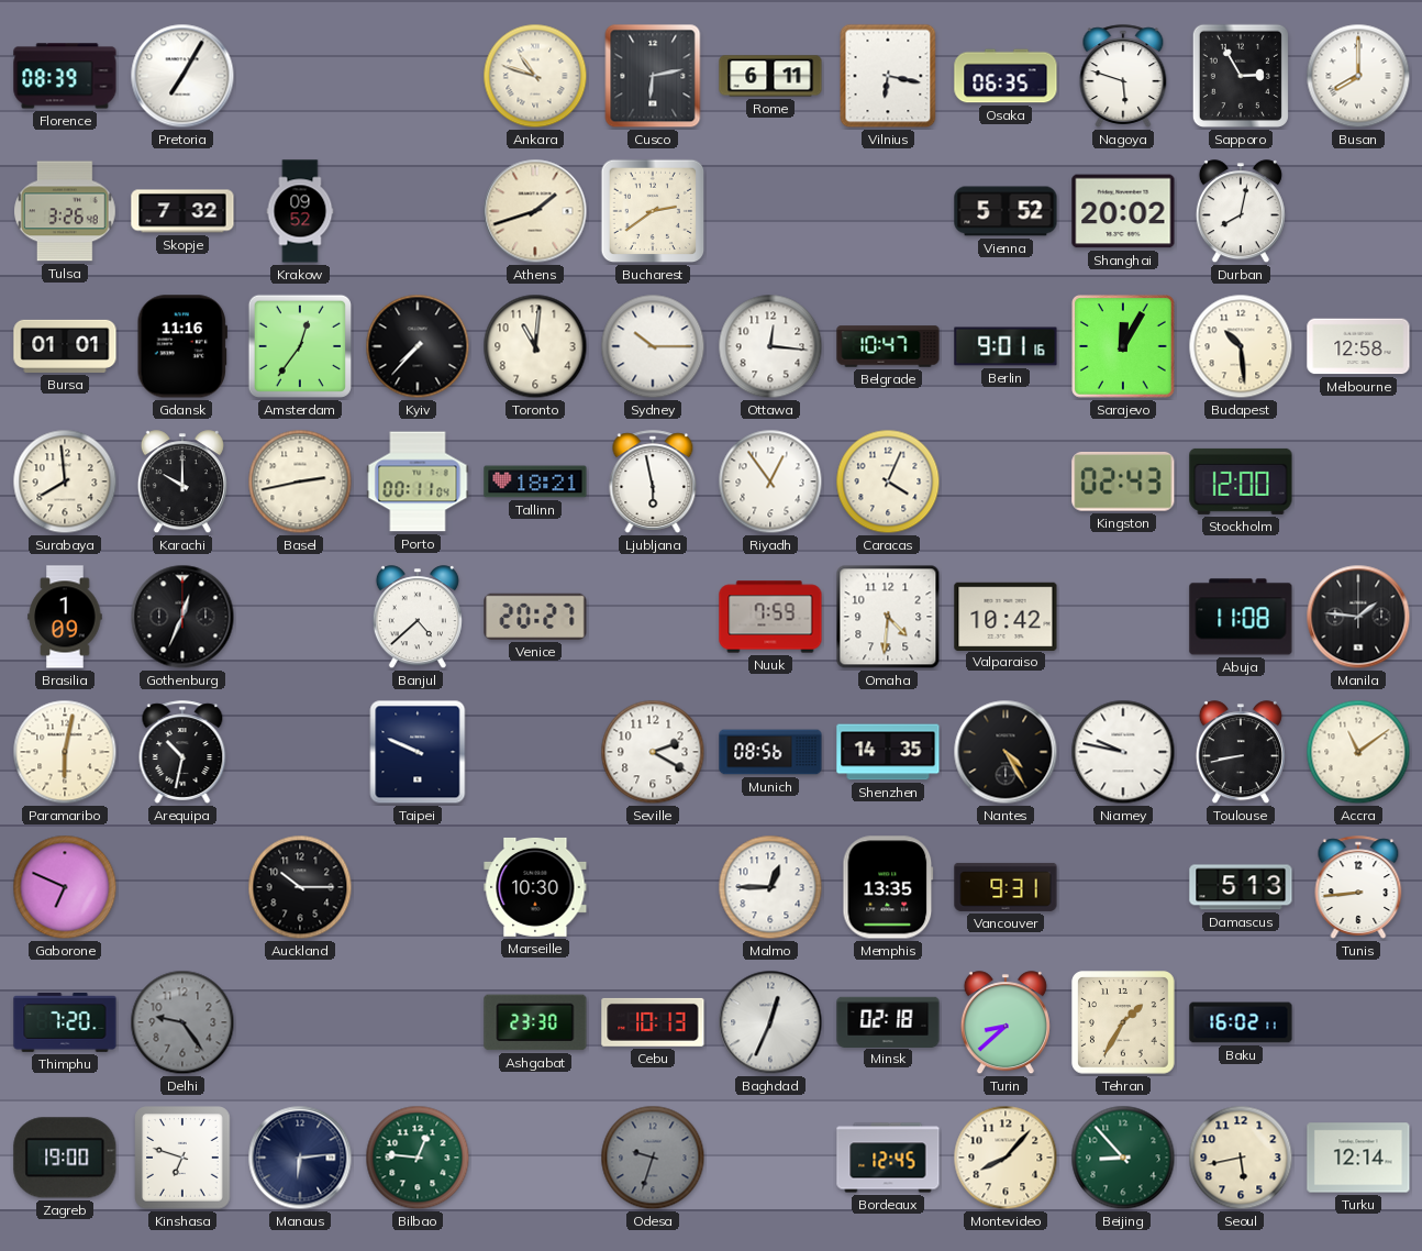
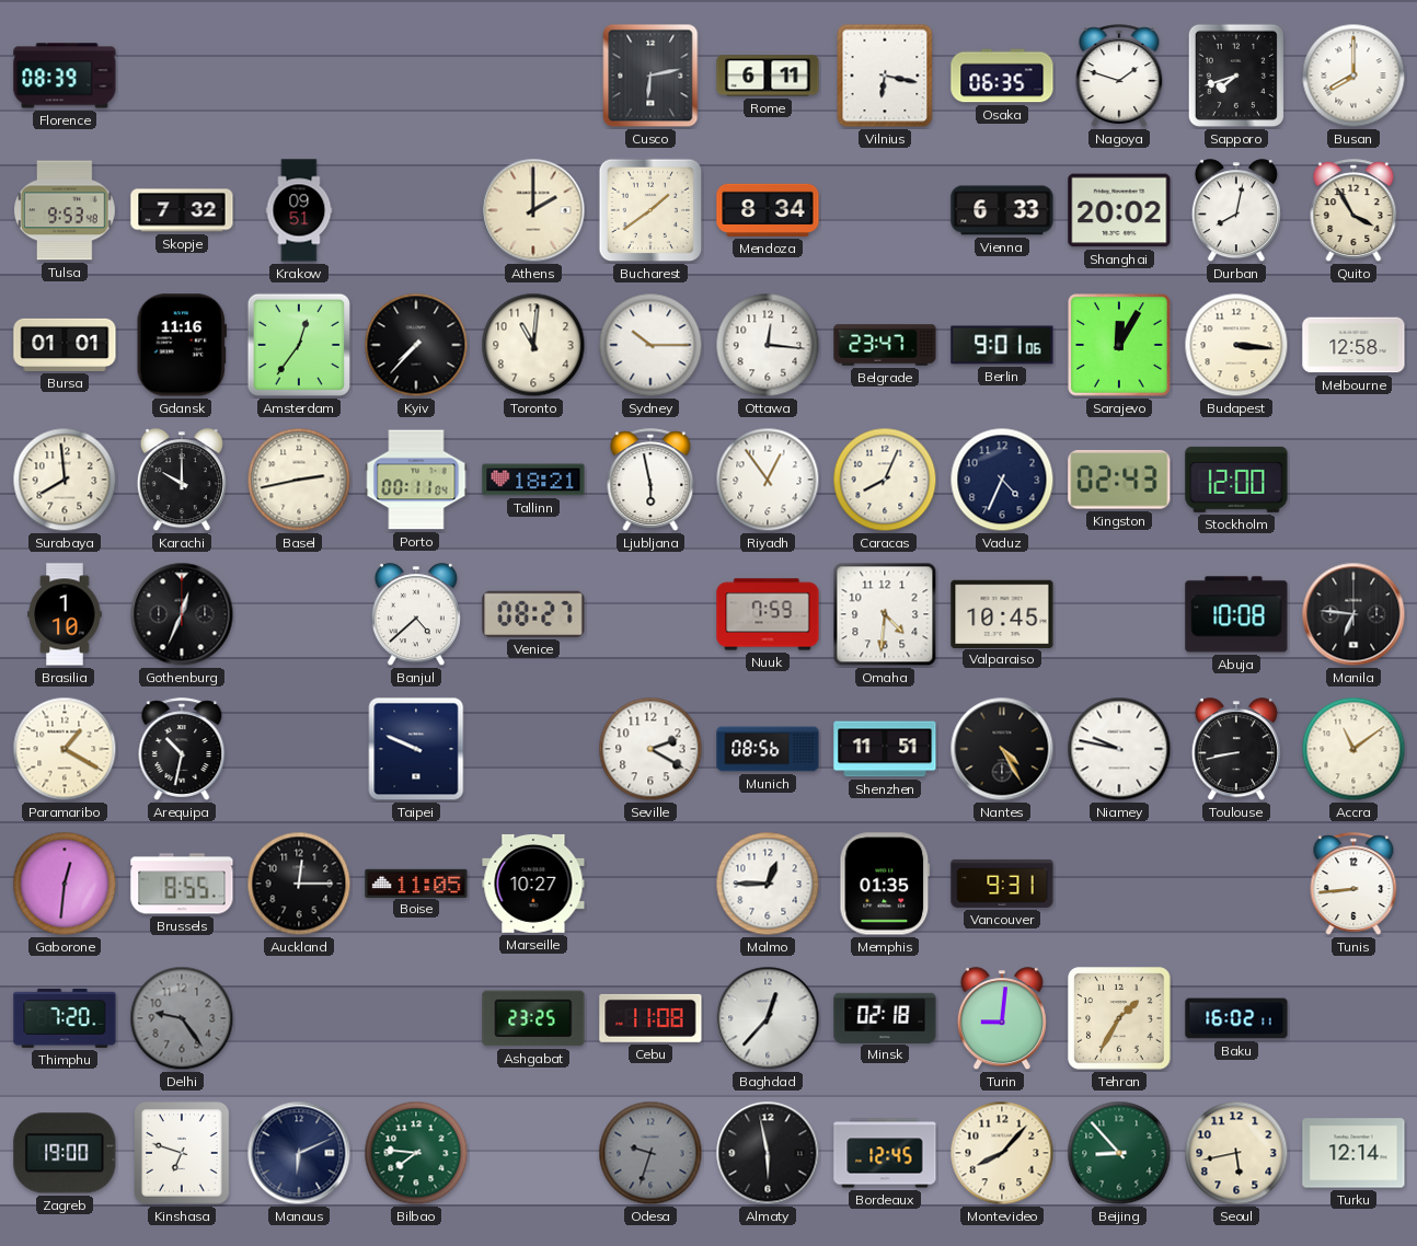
Pretoria: 7:05 -> none
Ankara: 10:48 -> none
Nagoya: 5:48 -> 1:48
Sapporo: 2:55 -> 7:42
Tulsa: 3:26 -> 9:53
Krakow: 09:52 -> 09:51
Athens: 1:42 -> 2:00
Bucharest: 2:39 -> 1:39
Mendoza: none -> 8:34
Vienna: 5:52 -> 6:33
Quito: none -> 3:55
Belgrade: 10:47 -> 23:47
Berlin: 9:01:16 -> 9:01:06
Budapest: 10:29 -> 3:16
Caracas: 4:04 -> 8:04
Vaduz: none -> 4:34
Brasilia: 1:09 -> 1:10
Venice: 20:27 -> 08:27
Valparaiso: 10:42 -> 10:45
Abuja: 11:08 -> 10:08
Manila: 1:46 -> 6:46
Paramaribo: 6:02 -> 1:20
Shenzhen: 14:35 -> 11:51
Gaborone: 6:49 -> 12:31
Brussels: none -> 8:55
Auckland: 10:15 -> 12:15
Boise: none -> 11:05
Marseille: 10:30 -> 10:27
Memphis: 13:35 -> 01:35
Damascus: 5:13 -> none
Ashgabat: 23:30 -> 23:25
Cebu: 10:13 -> 11:08
Baghdad: 12:34 -> 12:37
Turin: 8:38 -> 9:01
Manaus: 6:14 -> 6:11
Bilbao: 12:46 -> 7:46
Almaty: none -> 5:58
